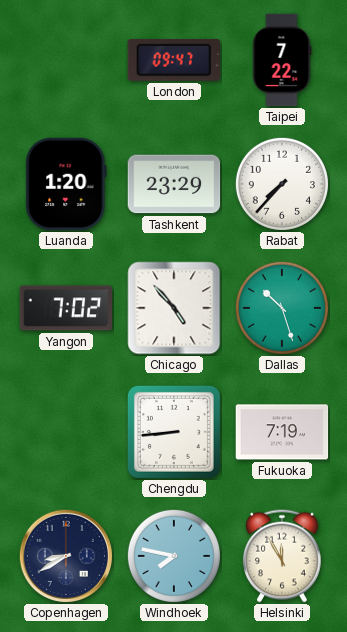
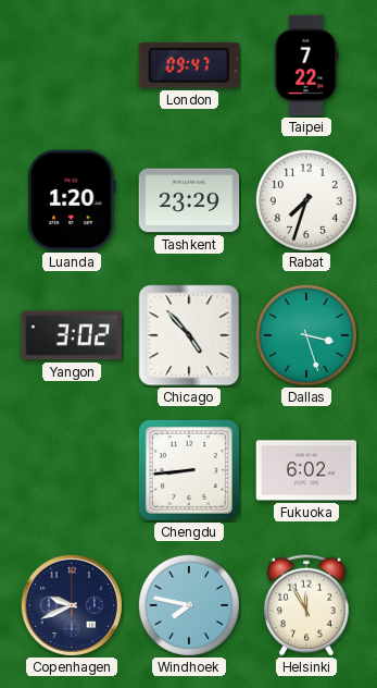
Rabat: 7:37 -> 7:33
Yangon: 7:02 -> 3:02
Dallas: 10:27 -> 3:27
Fukuoka: 7:19 -> 6:02
Copenhagen: 8:40 -> 9:41
